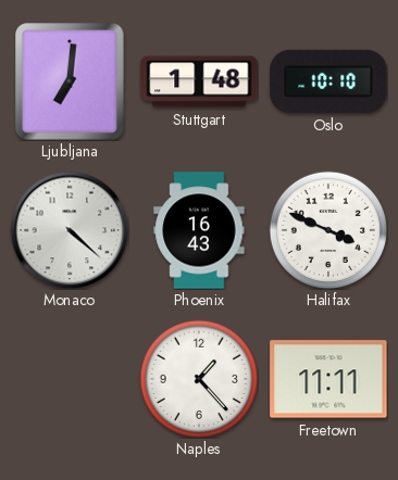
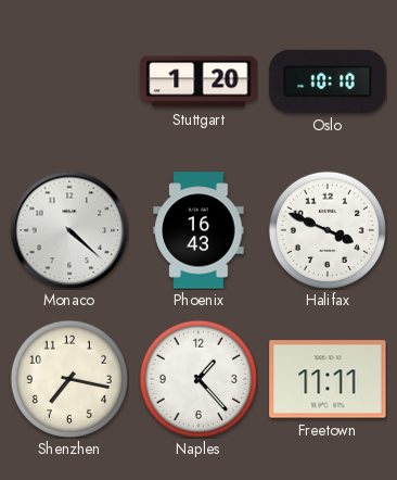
Ljubljana: 7:01 -> none
Stuttgart: 1:48 -> 1:20
Shenzhen: none -> 7:17
